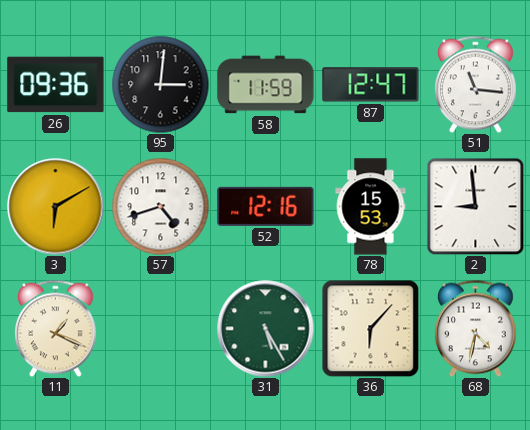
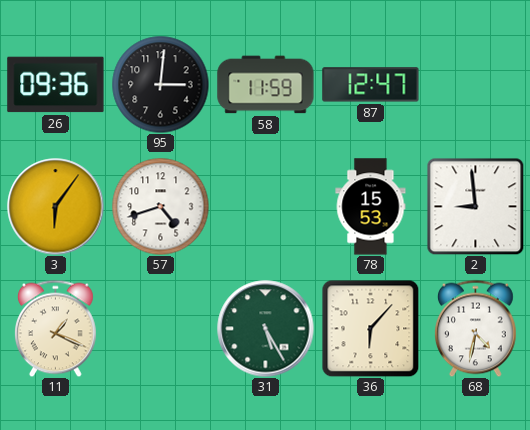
51: 11:16 -> none
3: 6:10 -> 6:06
52: 12:16 -> none
